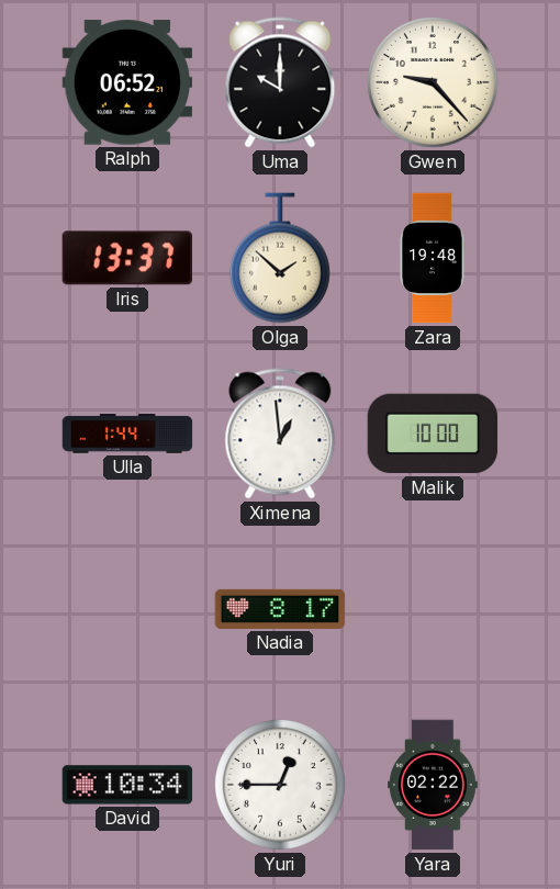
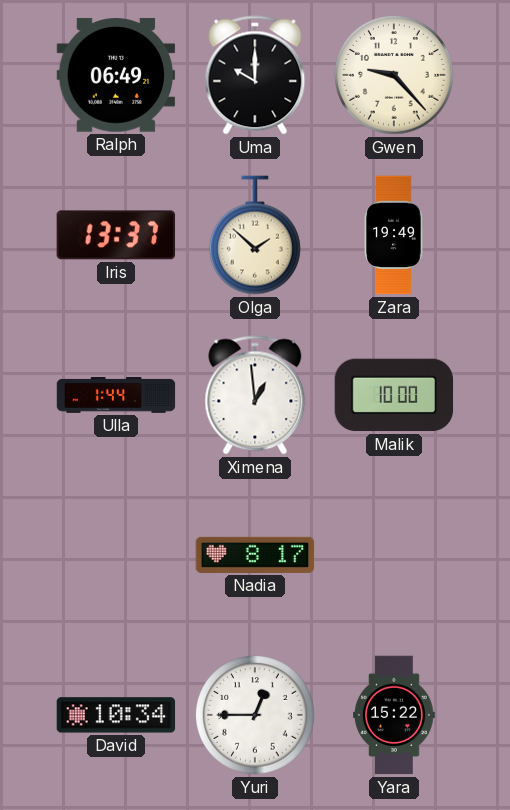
Ralph: 06:52 -> 06:49
Zara: 19:48 -> 19:49
Yara: 02:22 -> 15:22
